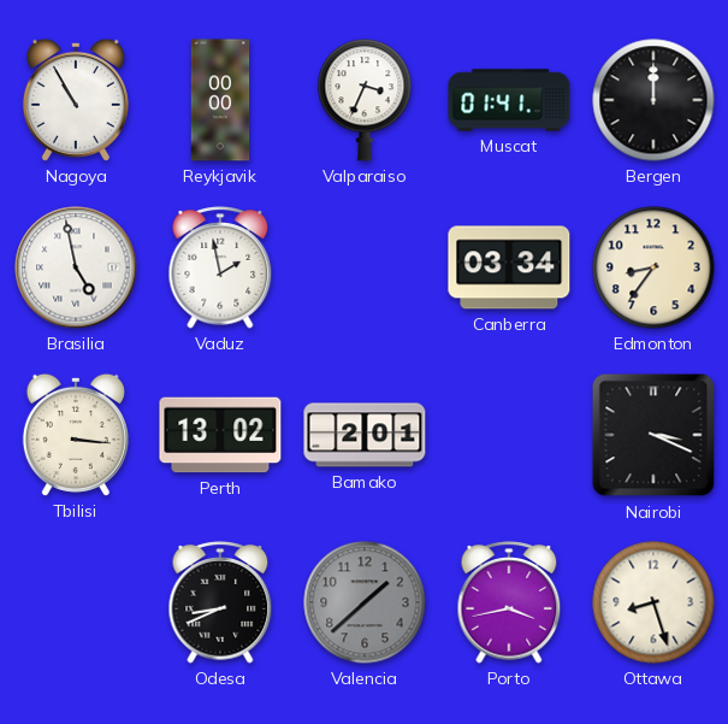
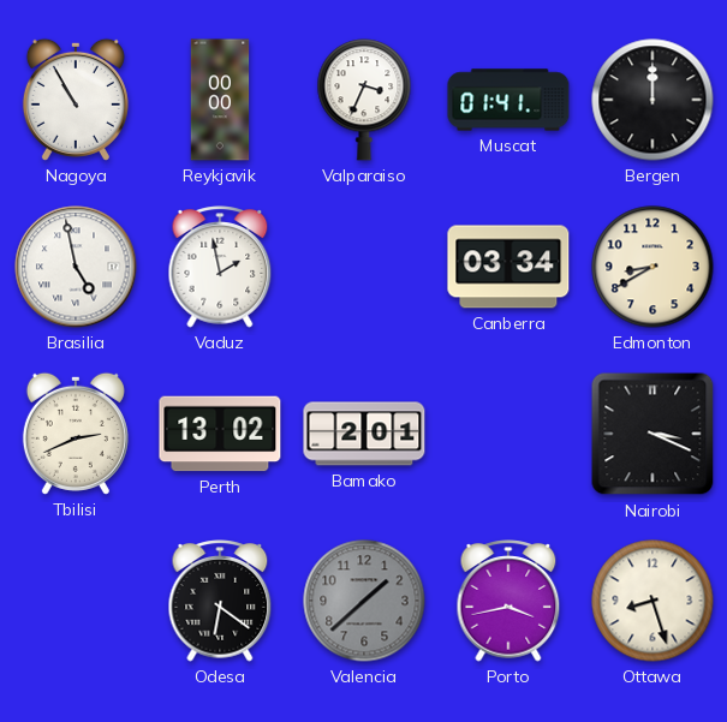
Edmonton: 8:36 -> 8:40
Tbilisi: 3:16 -> 2:41
Odesa: 8:41 -> 6:21
